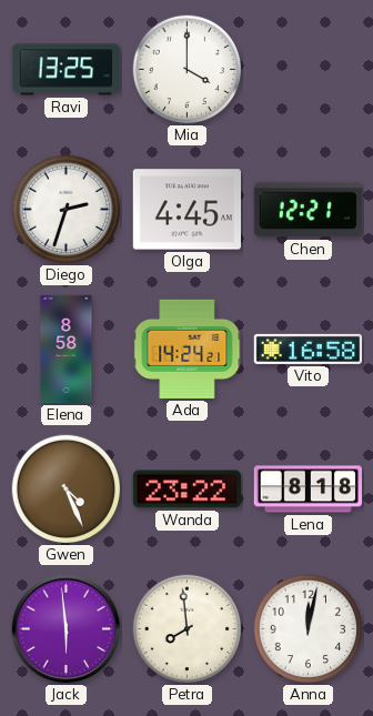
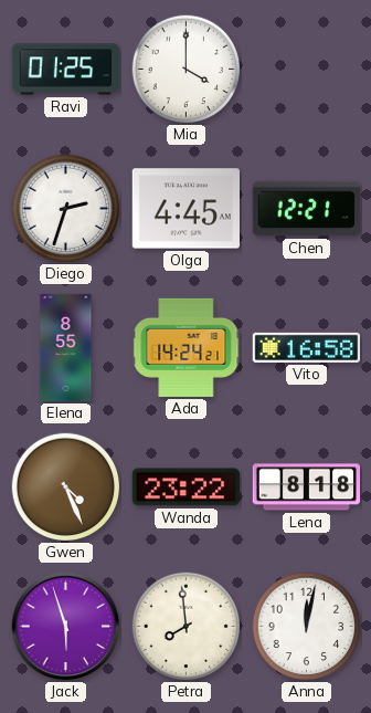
Ravi: 13:25 -> 01:25
Elena: 8:58 -> 8:55
Jack: 5:59 -> 5:57
